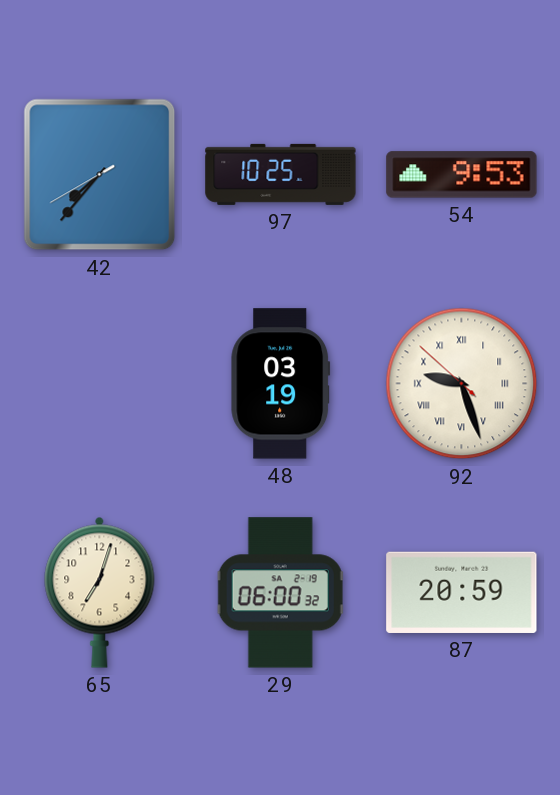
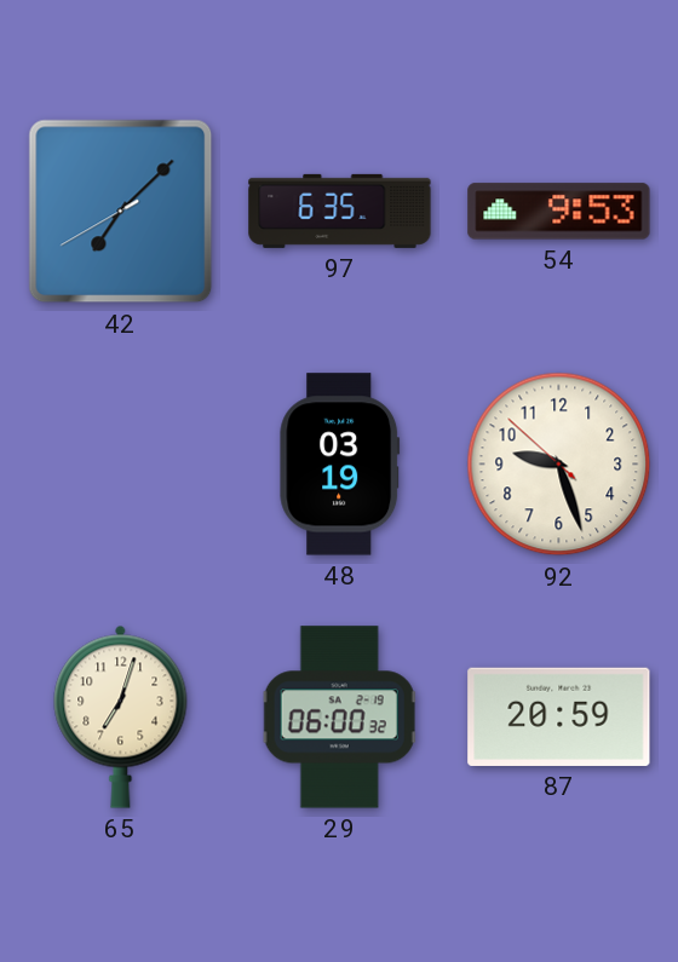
42: 7:36 -> 7:07
97: 10:25 -> 6:35
92 numerals: Roman -> Arabic
